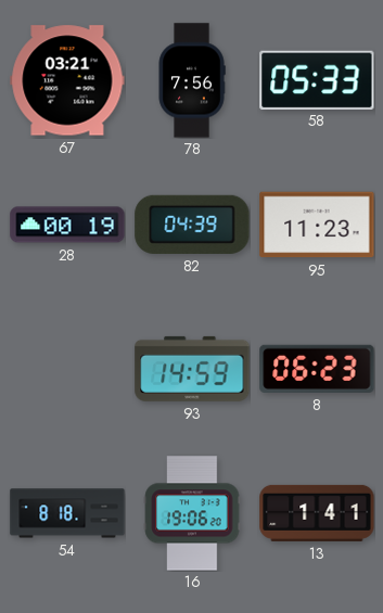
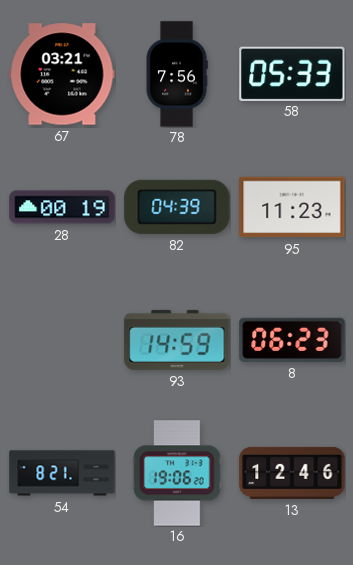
54: 8:18 -> 8:21
13: 1:41 -> 12:46
